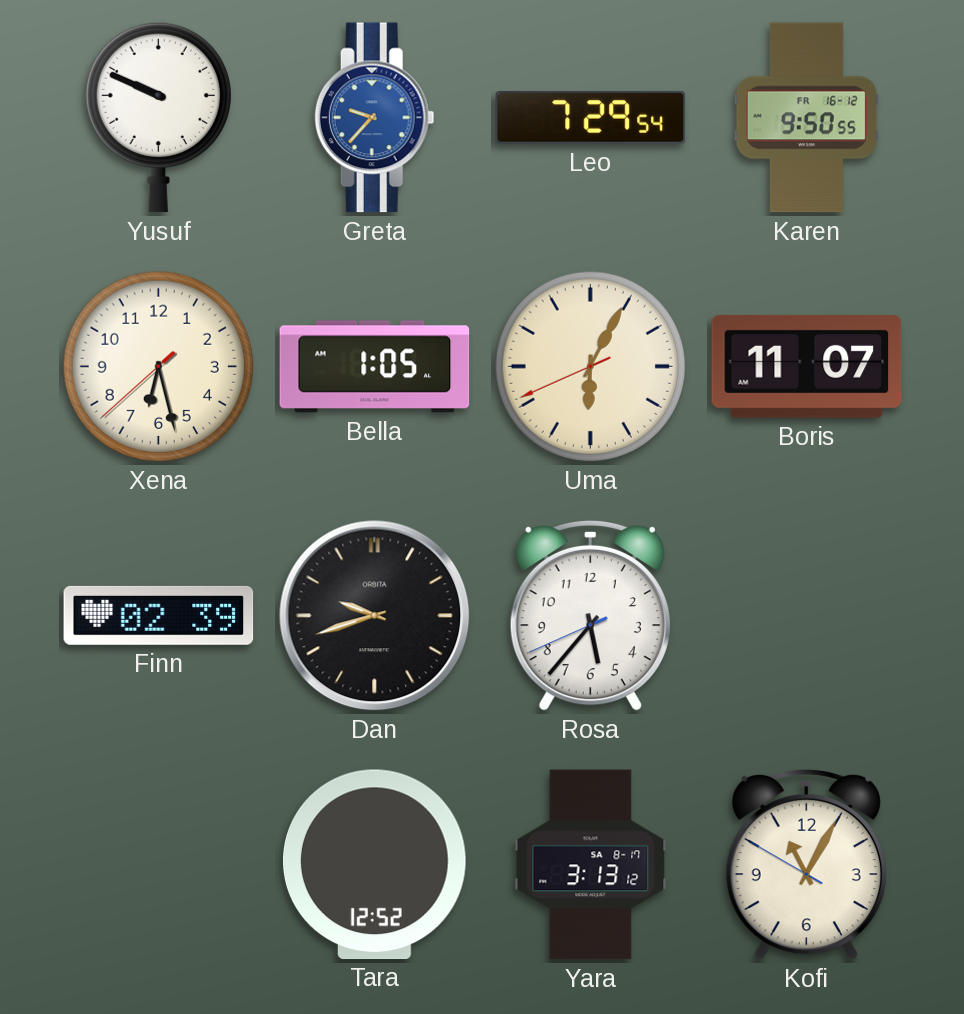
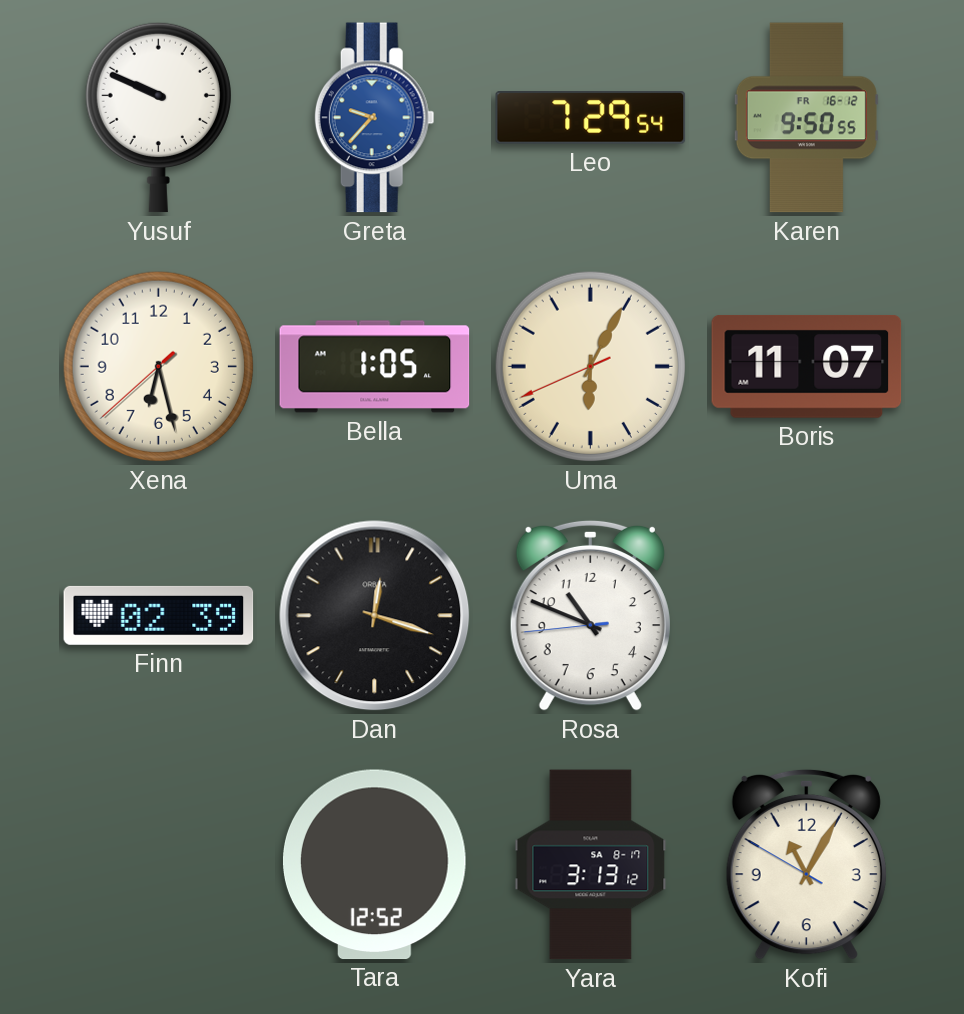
Dan: 9:42 -> 12:18
Rosa: 5:36 -> 10:48
